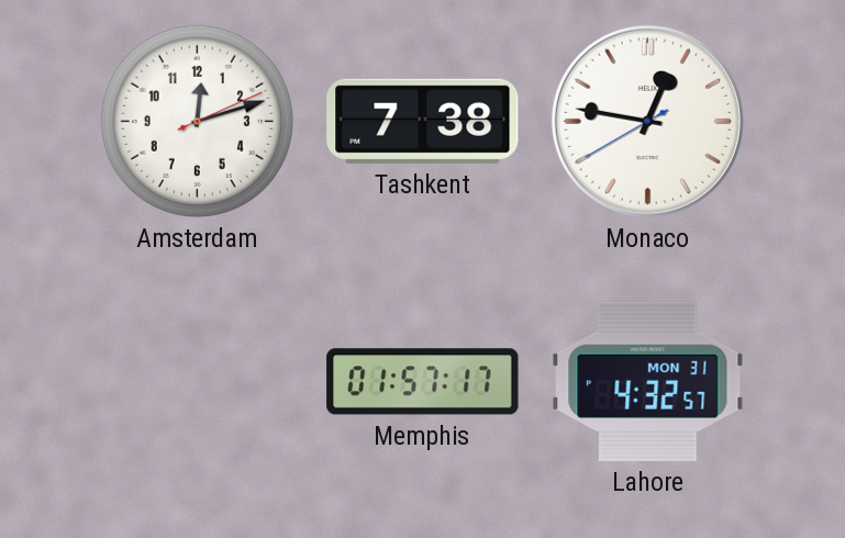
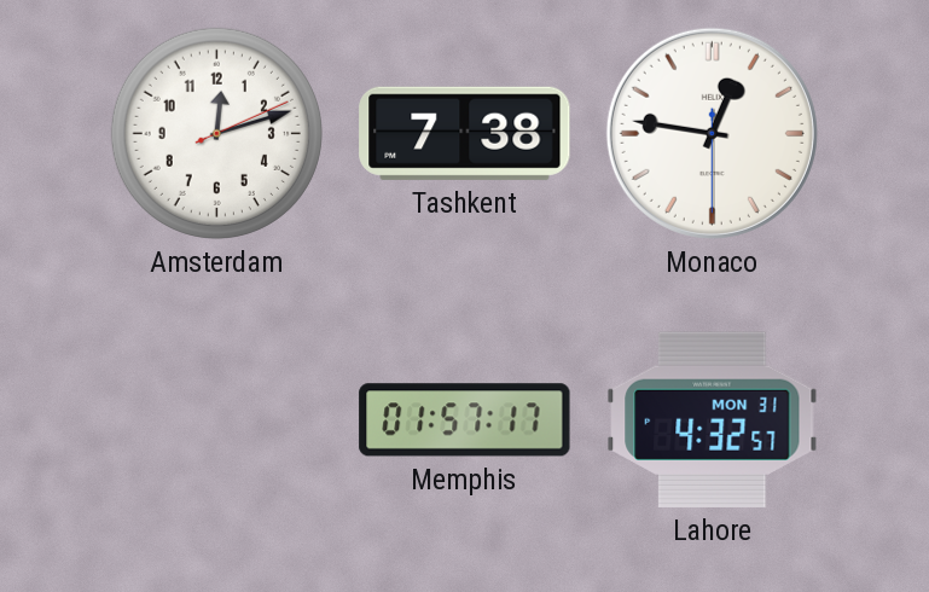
Monaco: 12:46:40 -> 12:46:30
